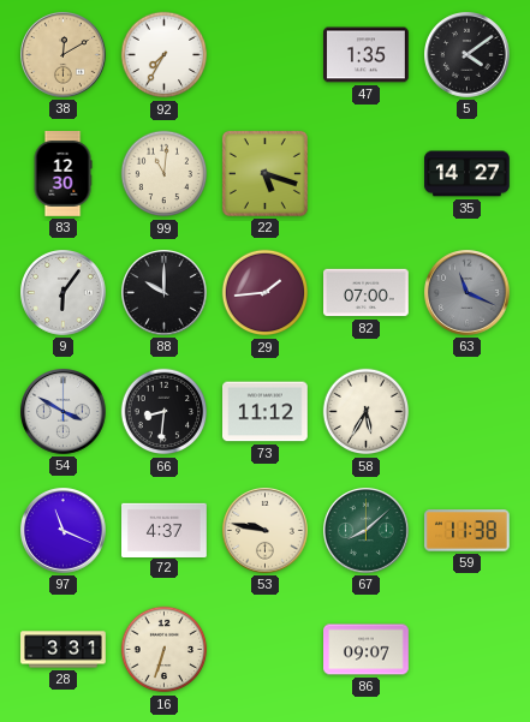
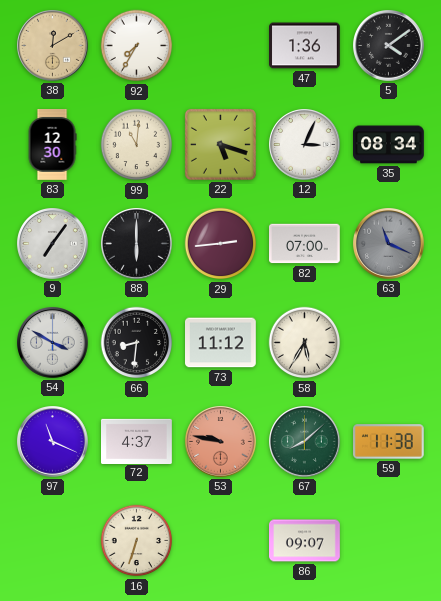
47: 1:35 -> 1:36
12: none -> 3:04
35: 14:27 -> 08:34
9: 6:06 -> 7:06
88: 10:00 -> 6:00
29: 1:44 -> 2:44
53 dial: cream -> salmon
28: 3:31 -> none
